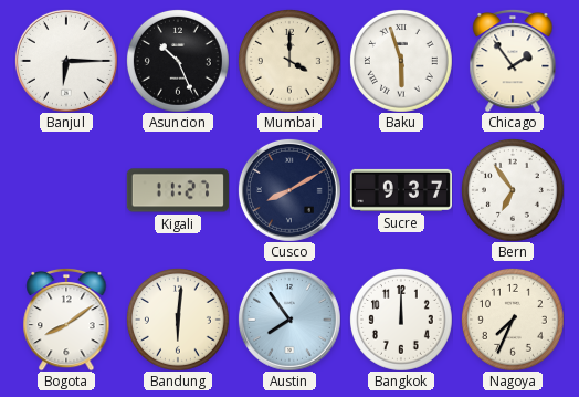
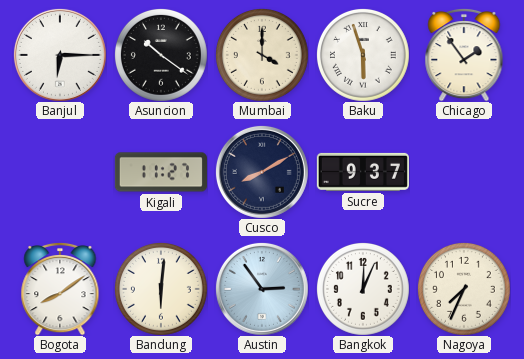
Asuncion: 10:26 -> 10:21
Bern: 6:54 -> none
Austin: 7:54 -> 2:54
Bangkok: 12:00 -> 12:04
